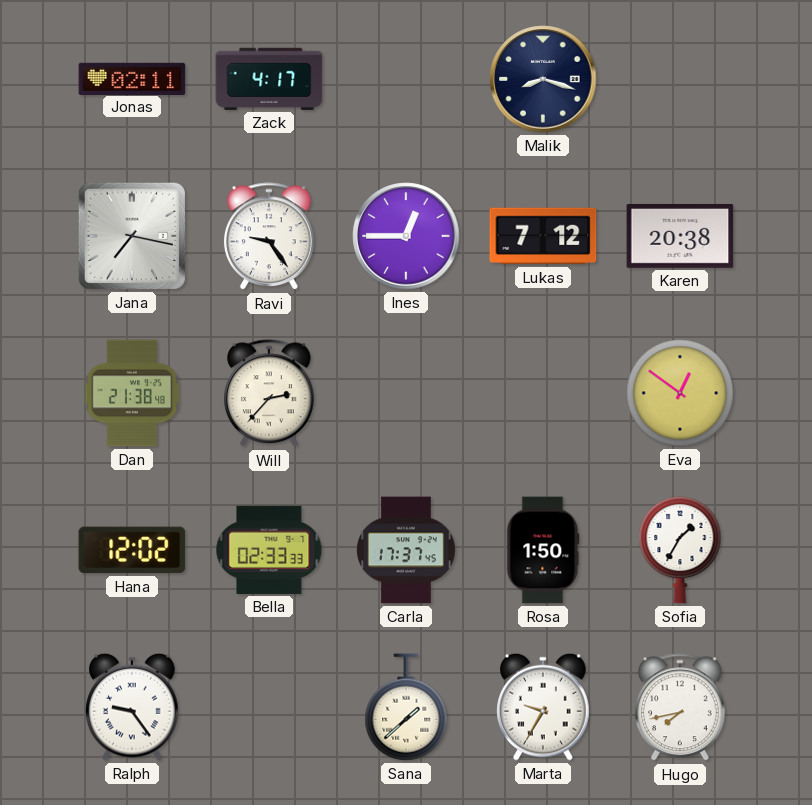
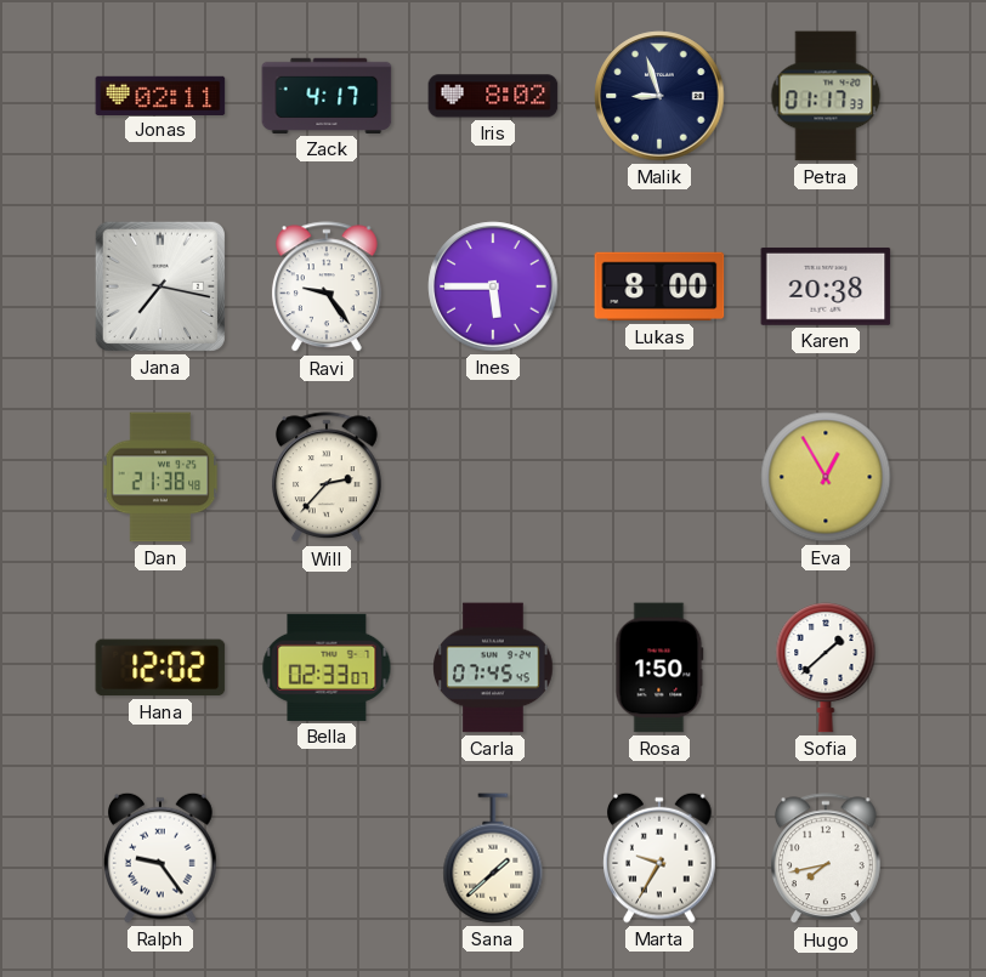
Iris: none -> 8:02
Malik: 8:18 -> 8:57
Petra: none -> 01:17
Ines: 12:45 -> 5:45
Lukas: 7:12 -> 8:00
Eva: 12:51 -> 12:55
Bella: 02:33:33 -> 02:33:07
Carla: 17:37 -> 07:45
Sofia: 1:35 -> 1:38
